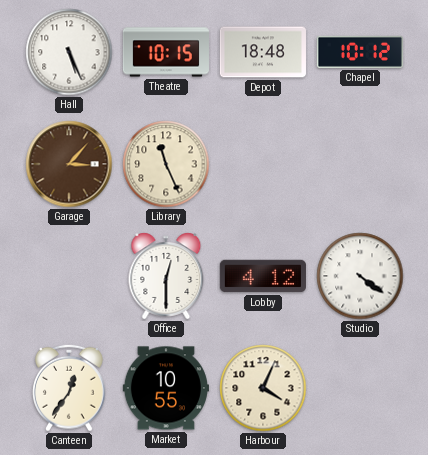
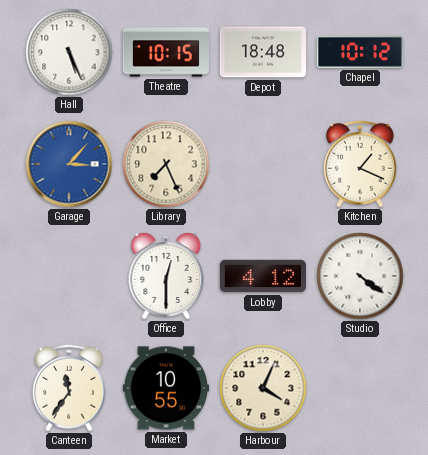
Garage dial: brown -> blue
Library: 11:26 -> 7:26
Kitchen: none -> 1:19
Canteen: 12:36 -> 11:36
